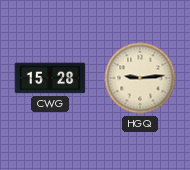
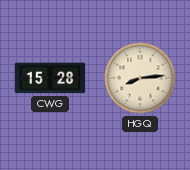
HGQ: 9:14 -> 8:14
